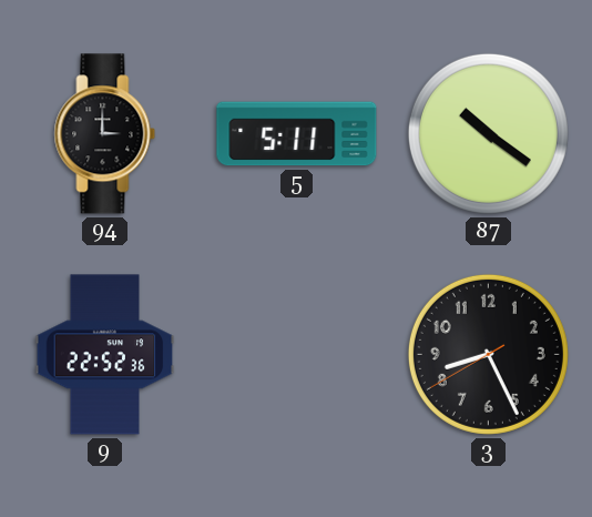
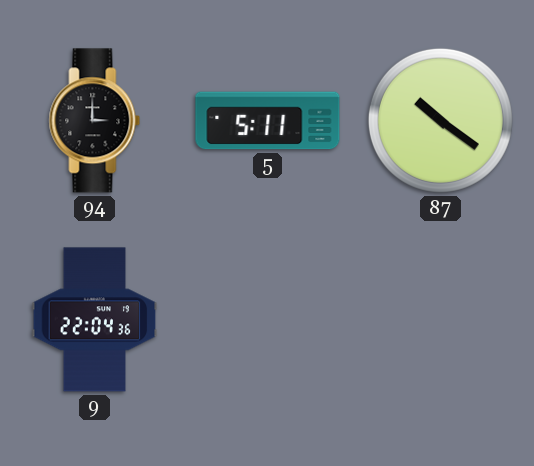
9: 22:52 -> 22:04
3: 8:25 -> none
